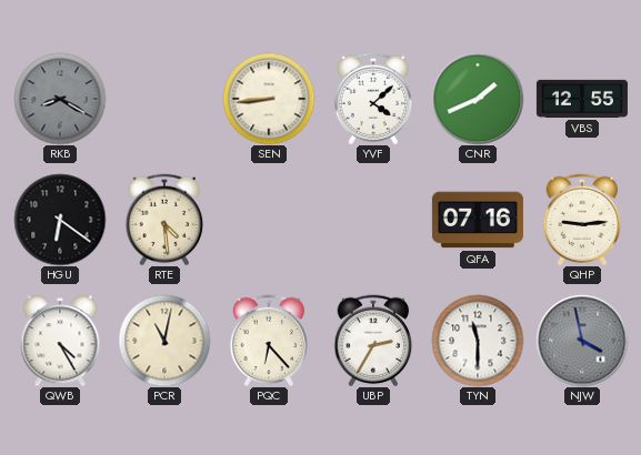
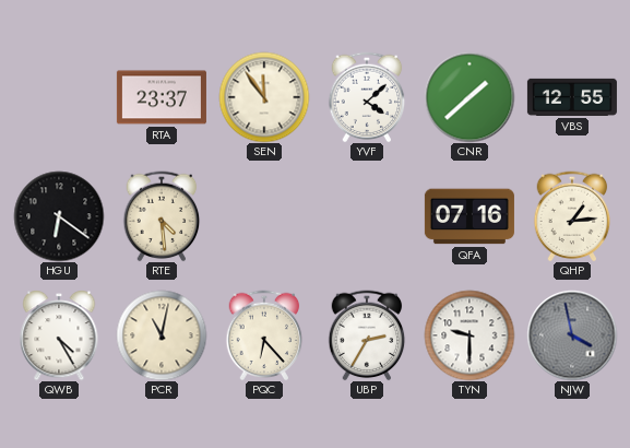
RKB: 8:20 -> none
RTA: none -> 23:37
SEN: 8:44 -> 11:54
CNR: 1:41 -> 1:38
QHP: 9:14 -> 1:14
TYN: 11:30 -> 9:30
